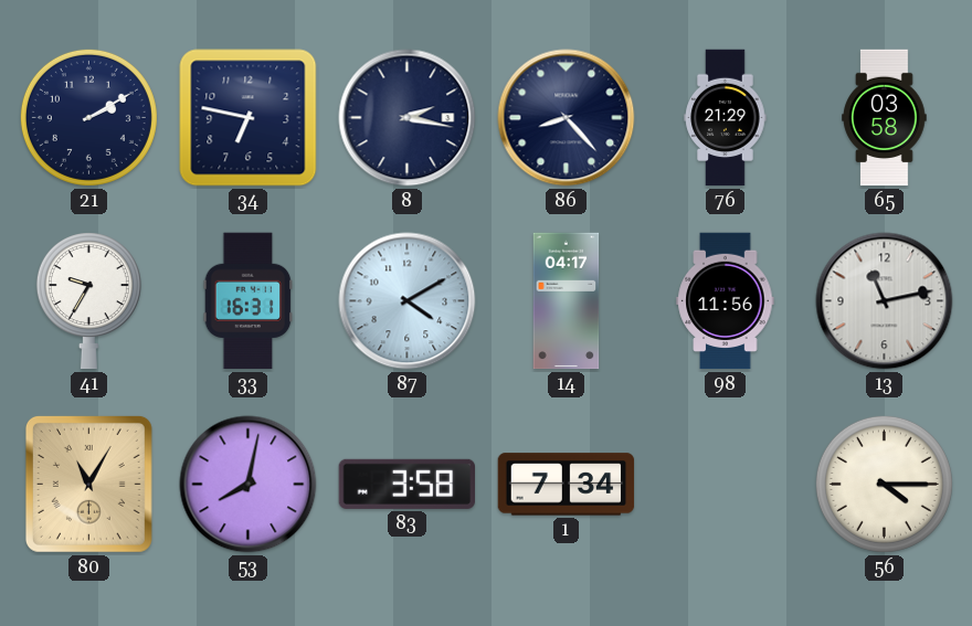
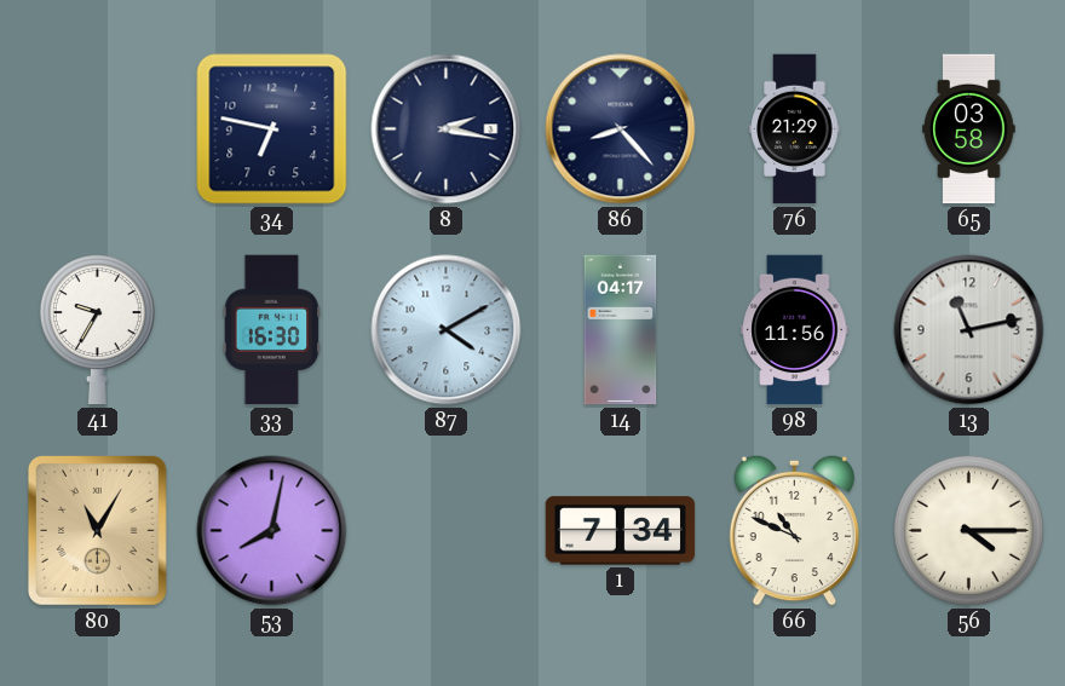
21: 2:10 -> none
33: 16:31 -> 16:30
83: 3:58 -> none
66: none -> 10:49
